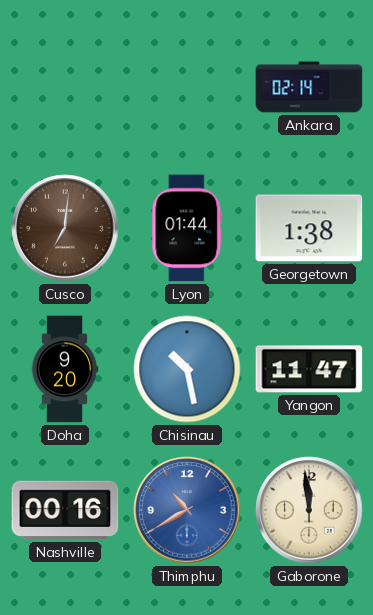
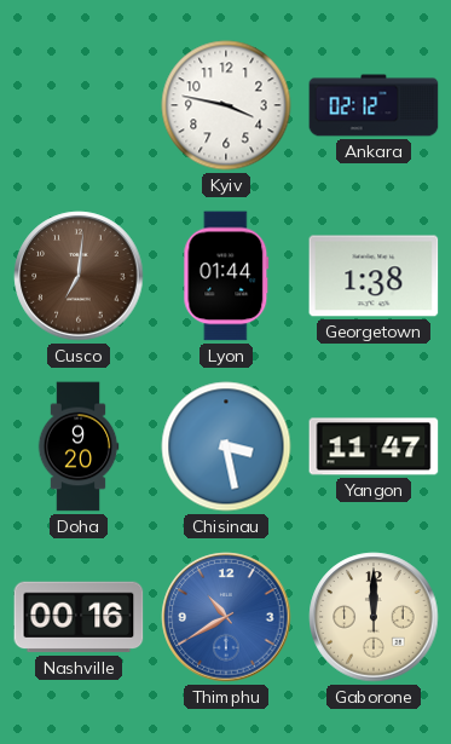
Kyiv: none -> 3:47
Ankara: 02:14 -> 02:12
Chisinau: 10:28 -> 3:28
Gaborone: 11:59 -> 12:00
